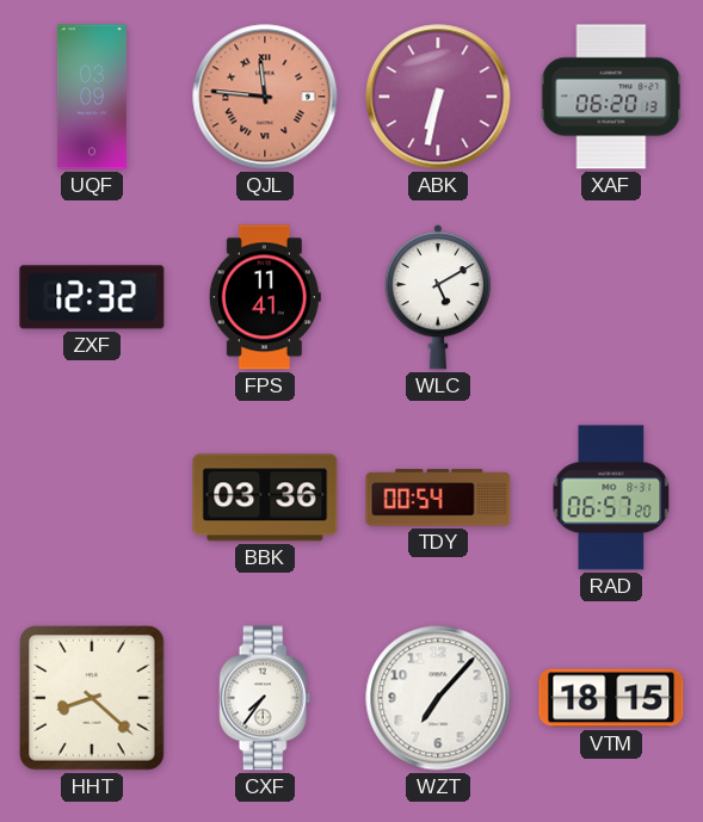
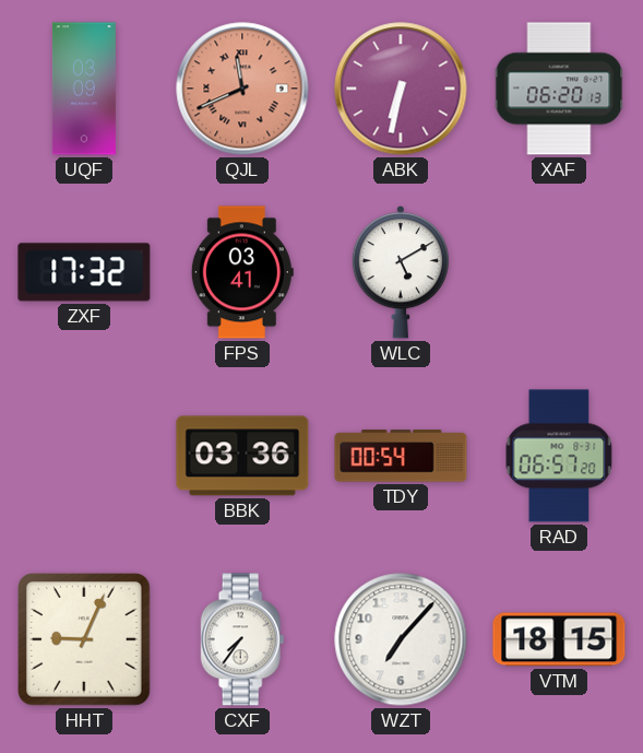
QJL: 11:46 -> 11:41
ZXF: 12:32 -> 17:32
FPS: 11:41 -> 03:41
HHT: 8:22 -> 9:04
